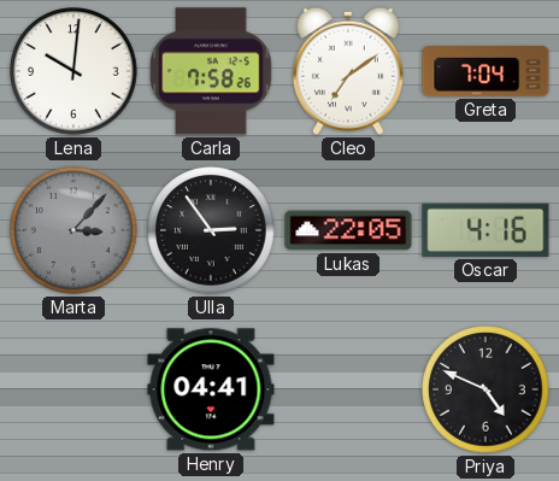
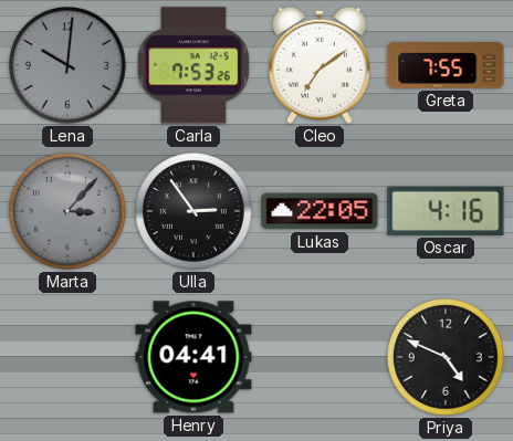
Lena dial: white -> grey
Carla: 7:58 -> 7:53
Greta: 7:04 -> 7:55
